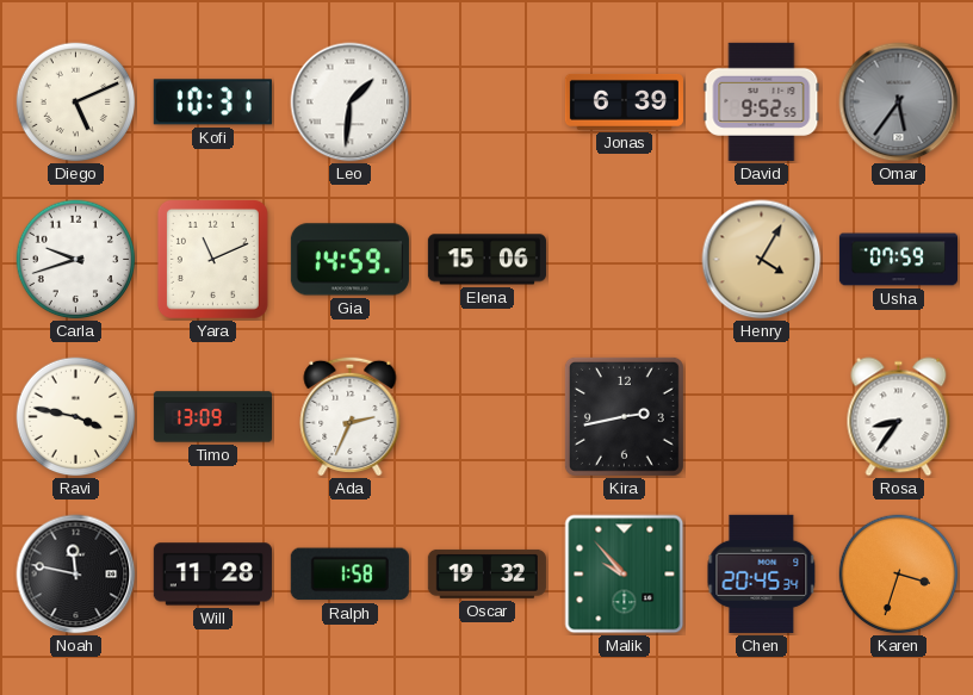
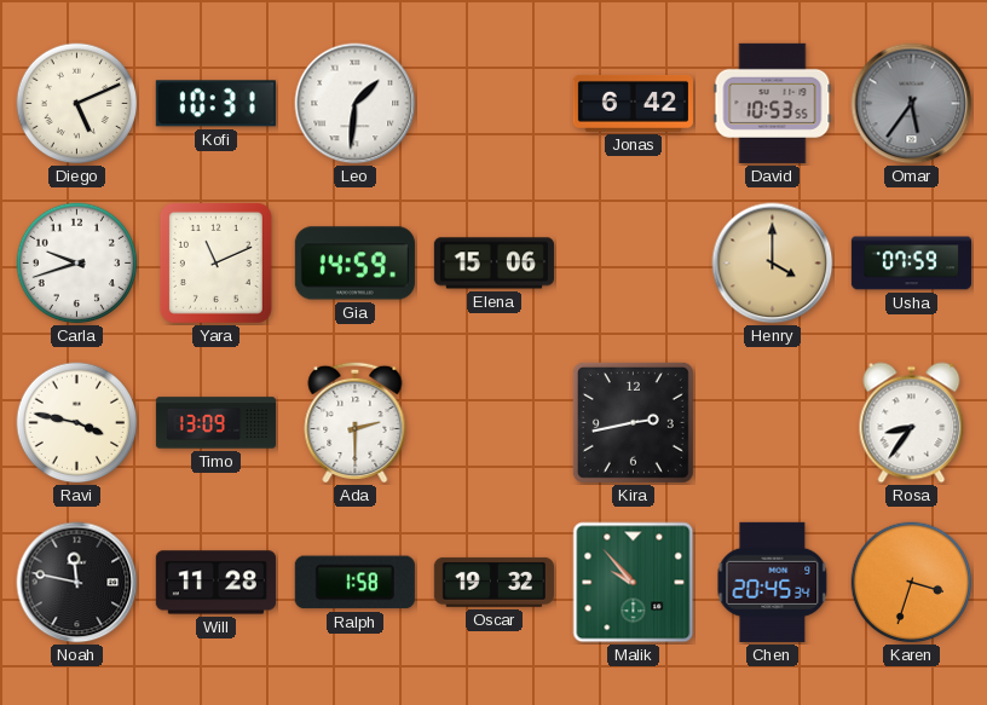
Jonas: 6:39 -> 6:42
David: 9:52 -> 10:53
Henry: 4:05 -> 4:00
Ada: 2:34 -> 2:30
